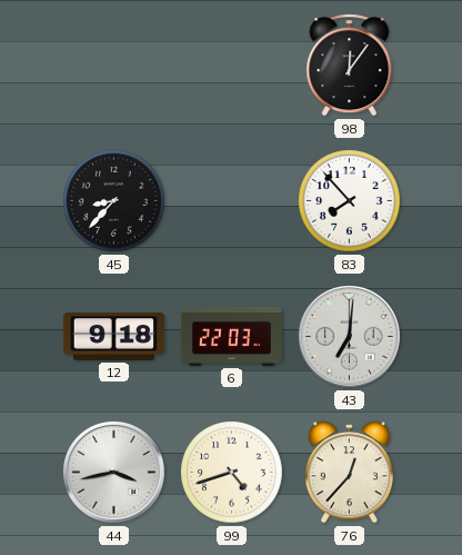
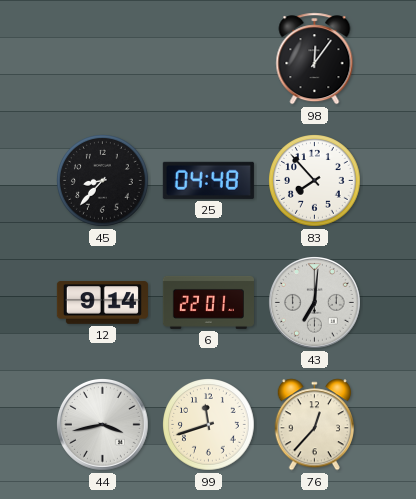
25: none -> 04:48
12: 9:18 -> 9:14
6: 22:03 -> 22:01
99: 4:42 -> 11:42
